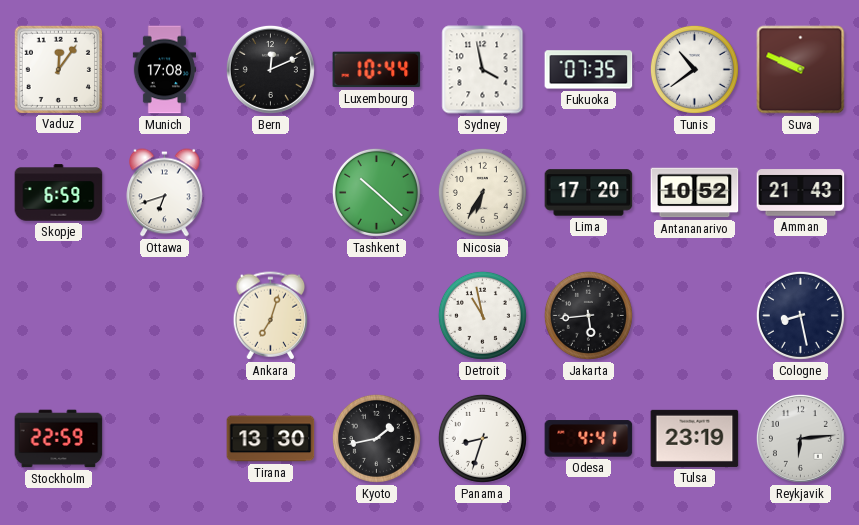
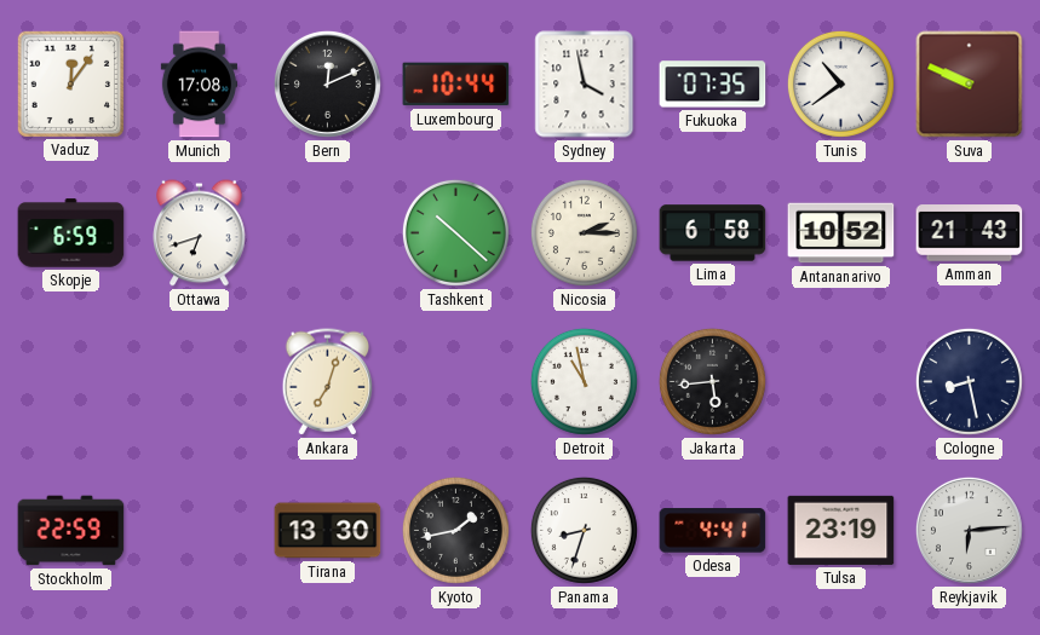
Nicosia: 6:35 -> 2:15
Lima: 17:20 -> 6:58
